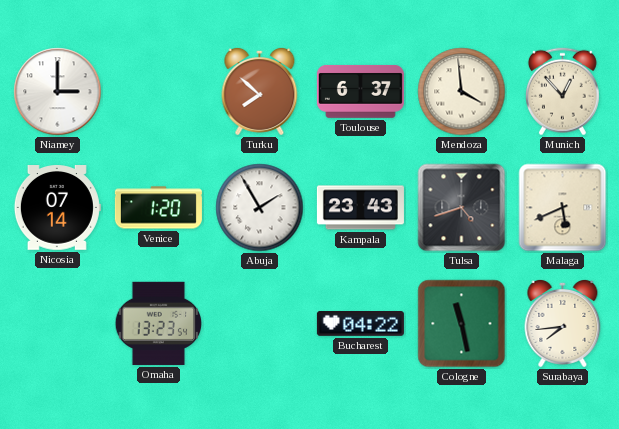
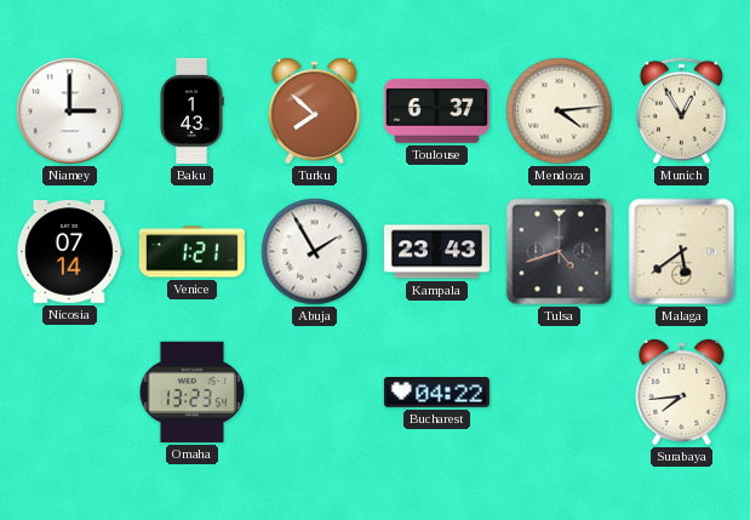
Baku: none -> 1:43
Mendoza: 3:59 -> 4:14
Munich: 12:53 -> 12:55
Venice: 1:20 -> 1:21
Malaga: 5:41 -> 5:39
Cologne: 11:28 -> none
